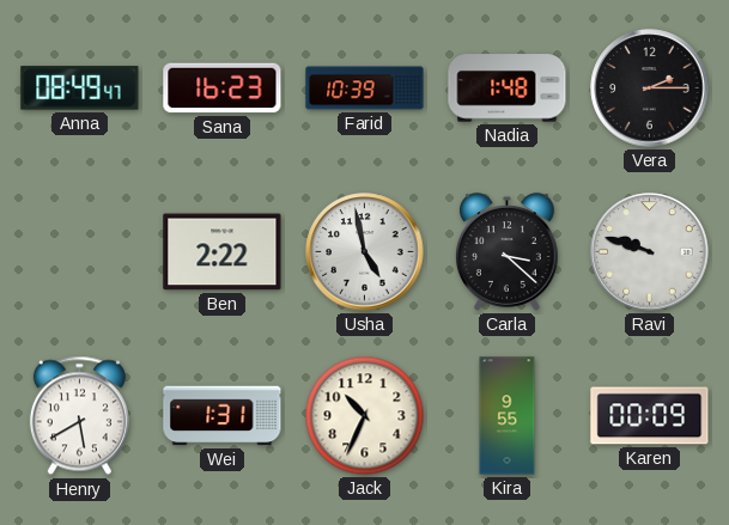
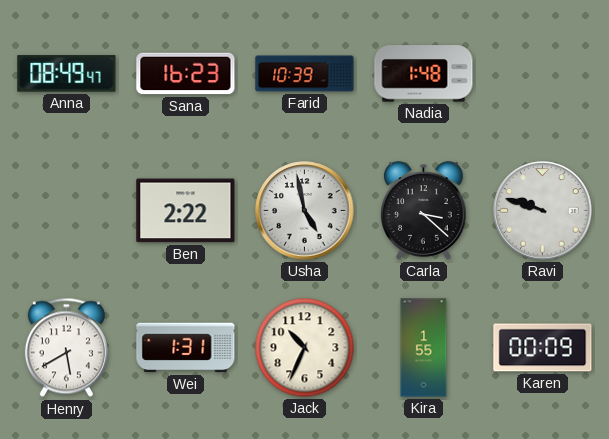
Vera: 2:15 -> none
Kira: 9:55 -> 1:55
